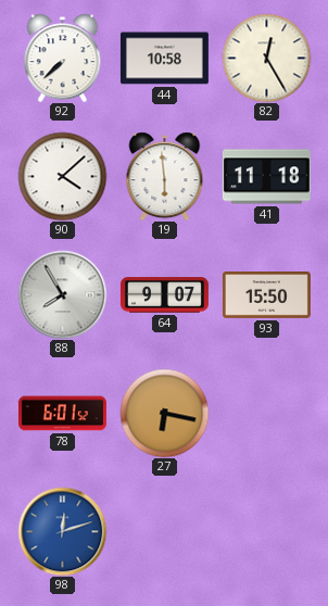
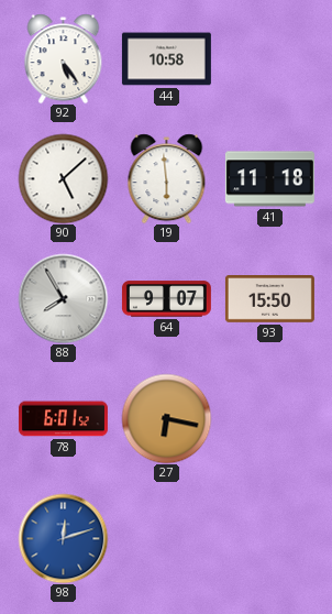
92: 7:38 -> 5:24
82: 12:25 -> none
90: 4:08 -> 5:08
